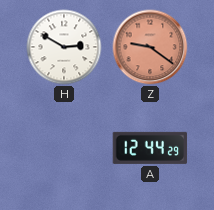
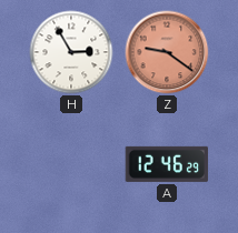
H: 2:50 -> 2:55
A: 12:44 -> 12:46
